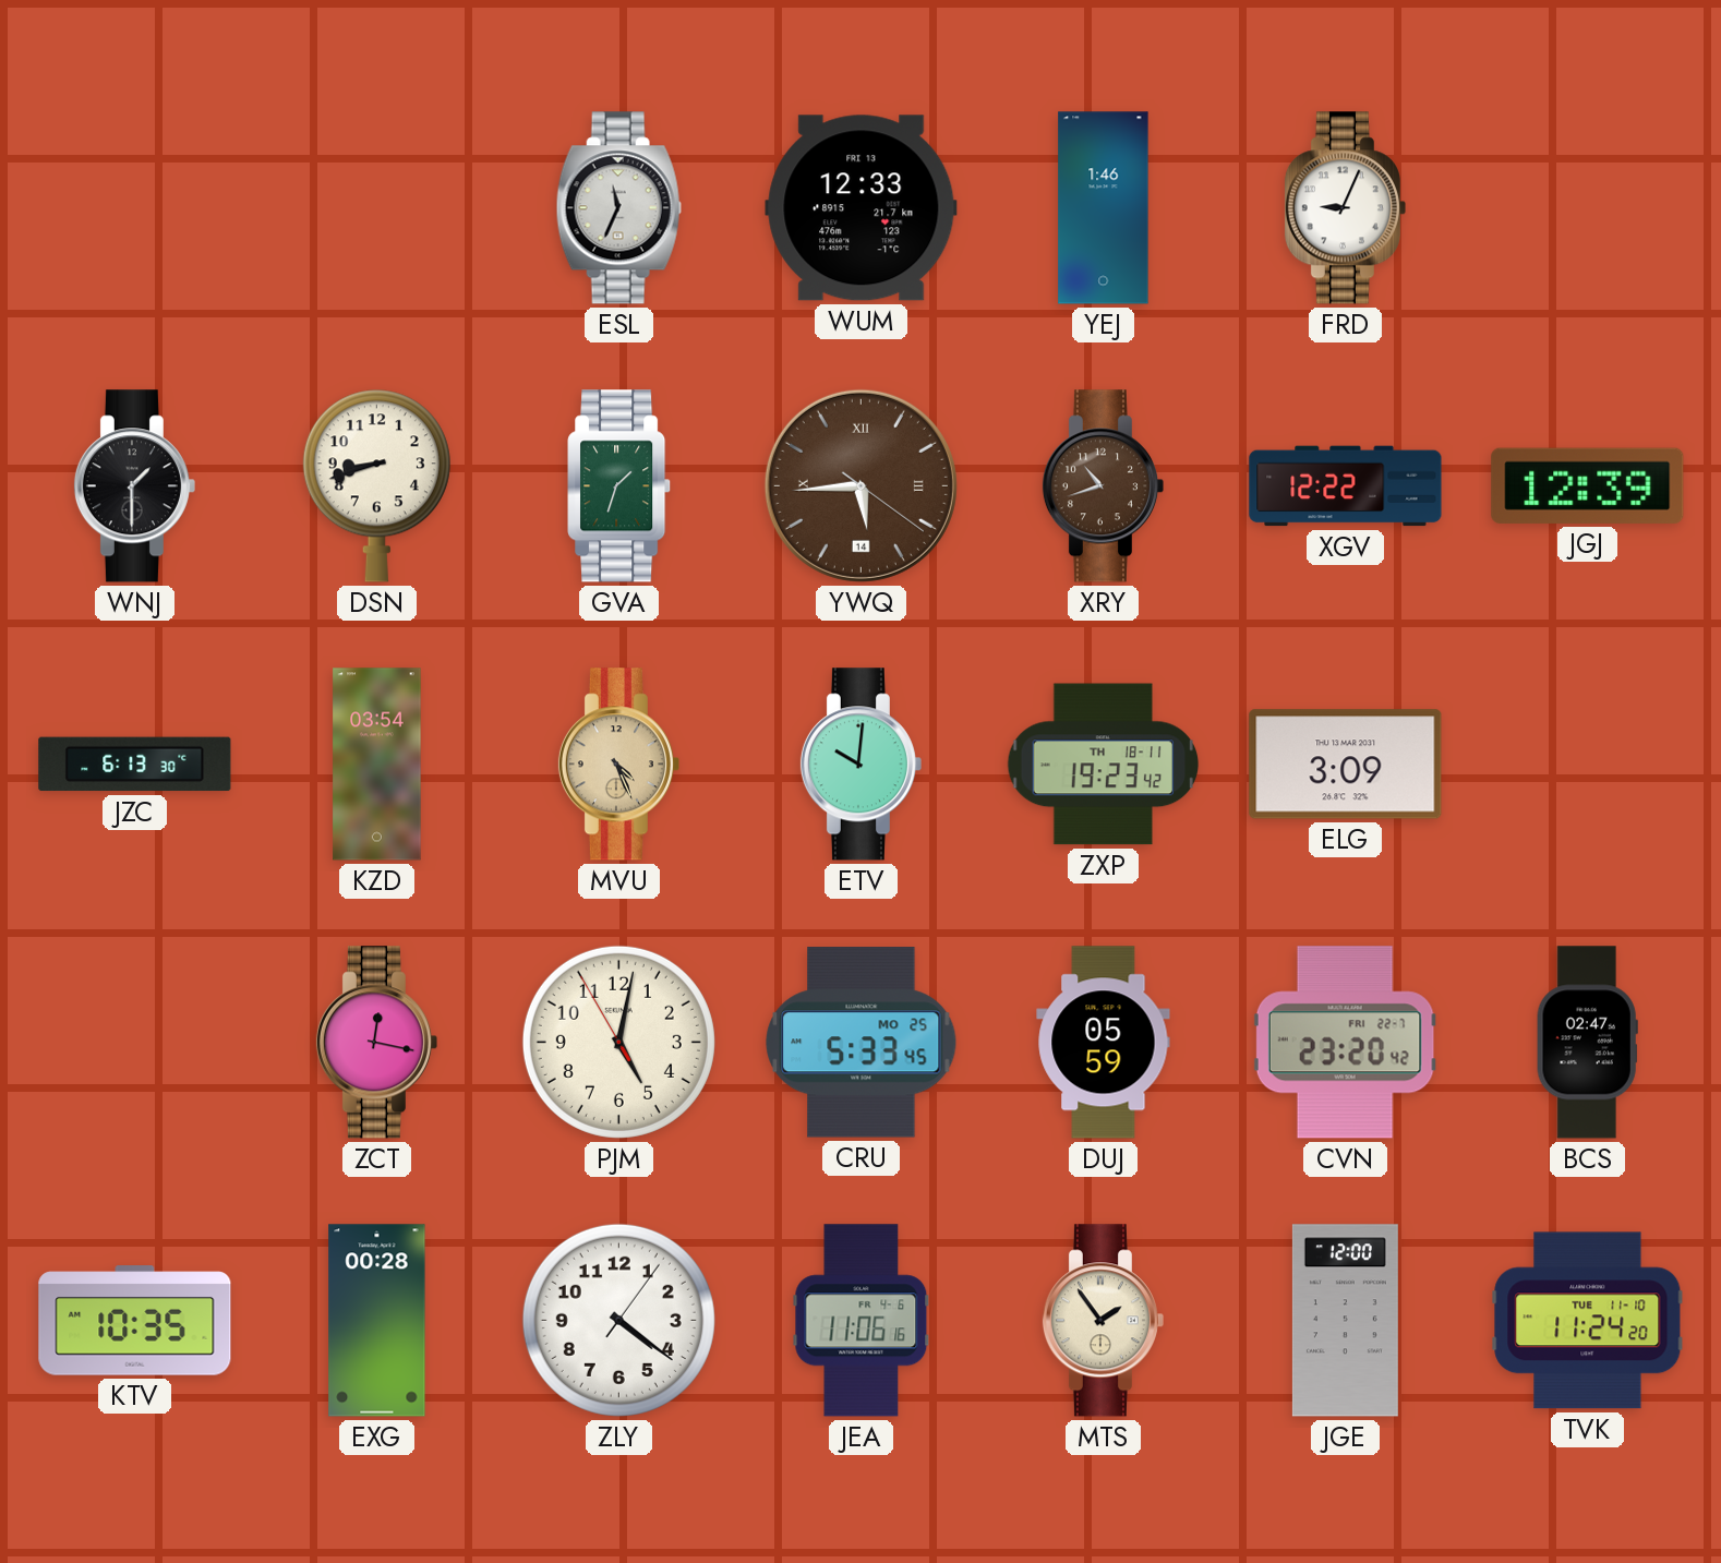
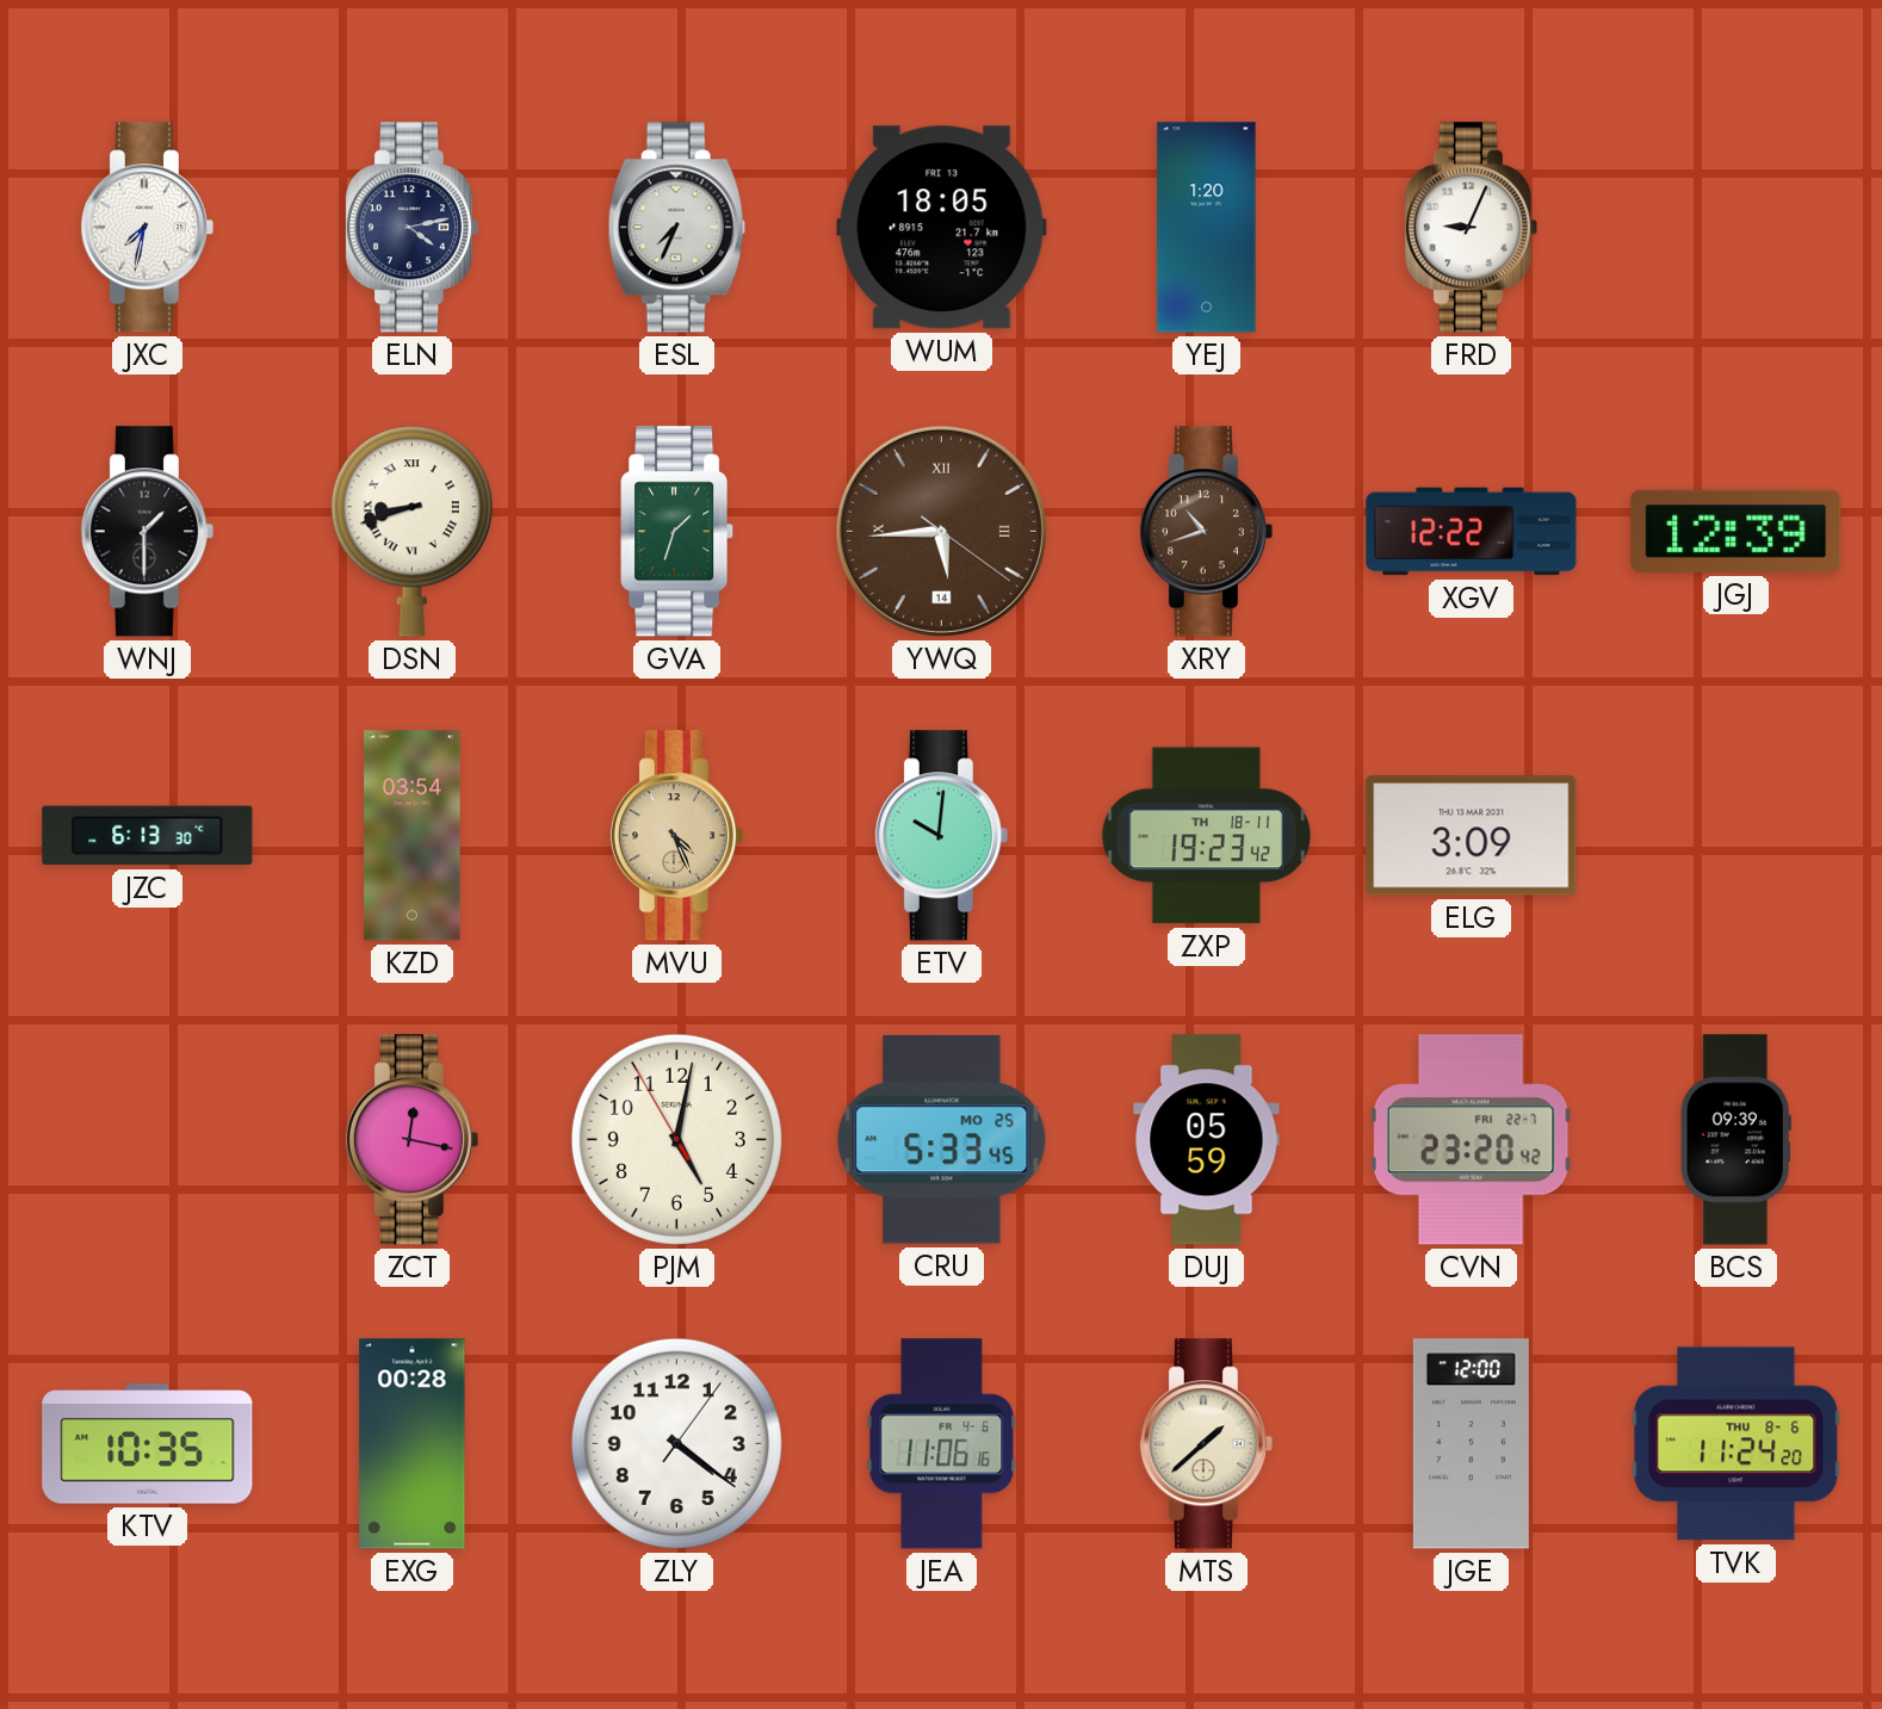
JXC: none -> 7:32
ELN: none -> 4:13
ESL: 11:34 -> 7:34
WUM: 12:33 -> 18:05
YEJ: 1:46 -> 1:20
DSN numerals: Arabic -> Roman
BCS: 02:47 -> 09:39
MTS: 1:54 -> 1:38
TVK date: TUE 11-10 -> THU 8-6
